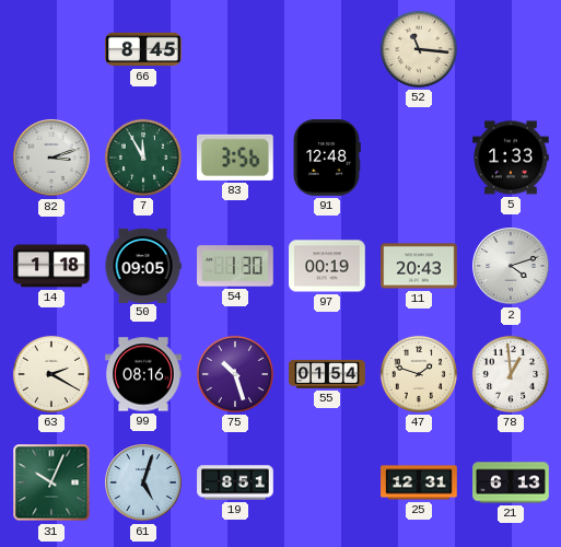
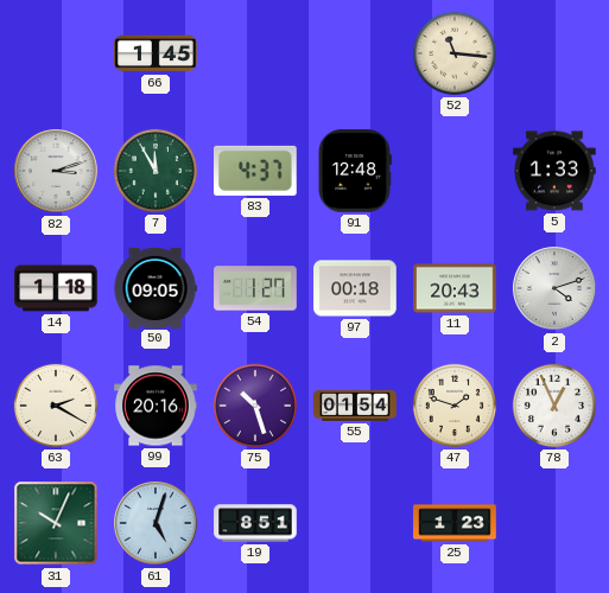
66: 8:45 -> 1:45
83: 3:56 -> 4:37
54: 1:30 -> 1:27
97: 00:19 -> 00:18
99: 08:16 -> 20:16
78: 12:59 -> 12:56
25: 12:31 -> 1:23
21: 6:13 -> none
